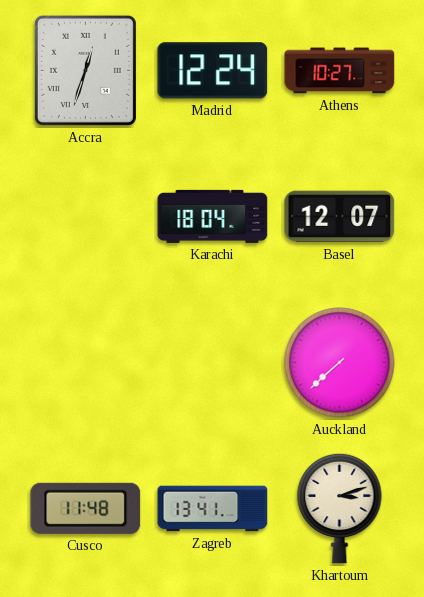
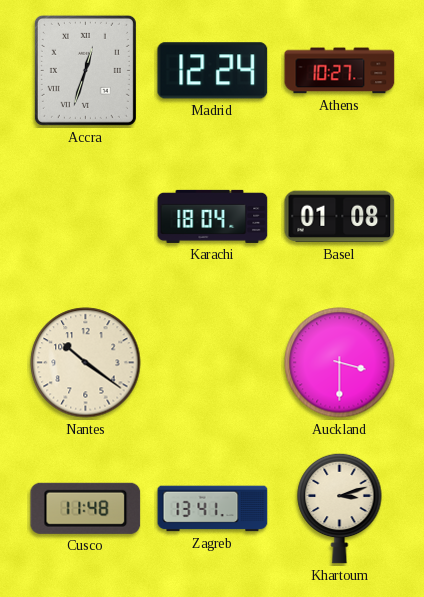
Basel: 12:07 -> 01:08
Nantes: none -> 10:21
Auckland: 7:38 -> 3:30
